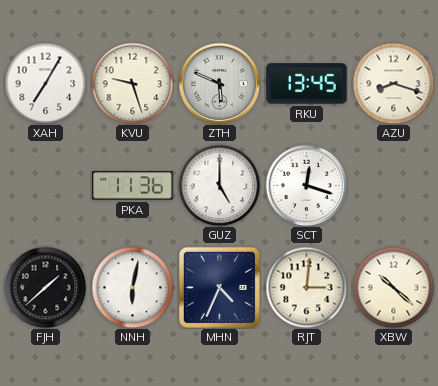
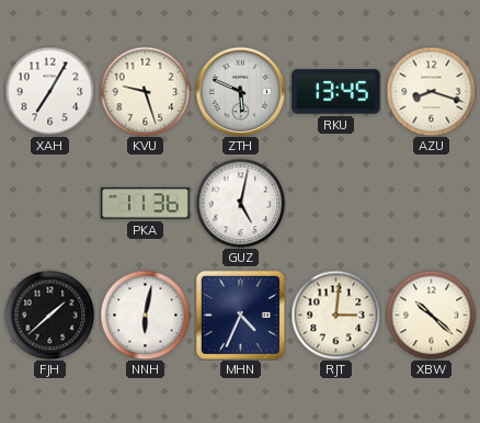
GUZ: 5:00 -> 5:02
SCT: 12:18 -> none
